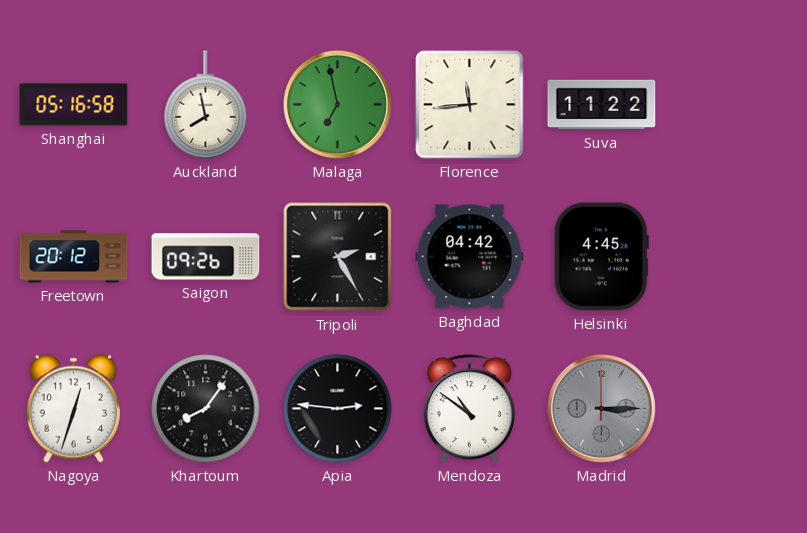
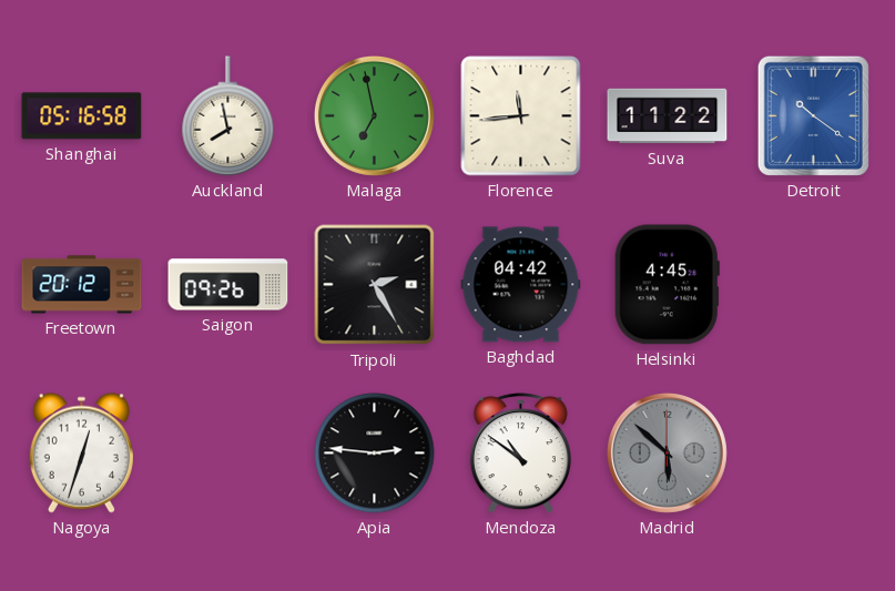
Detroit: none -> 10:21
Khartoum: 8:06 -> none
Madrid: 3:15 -> 5:52
